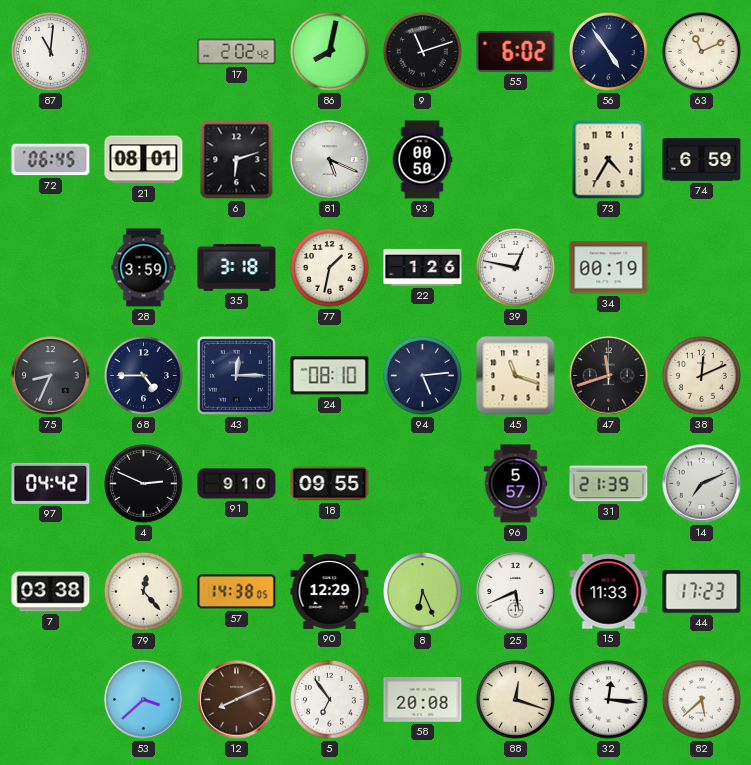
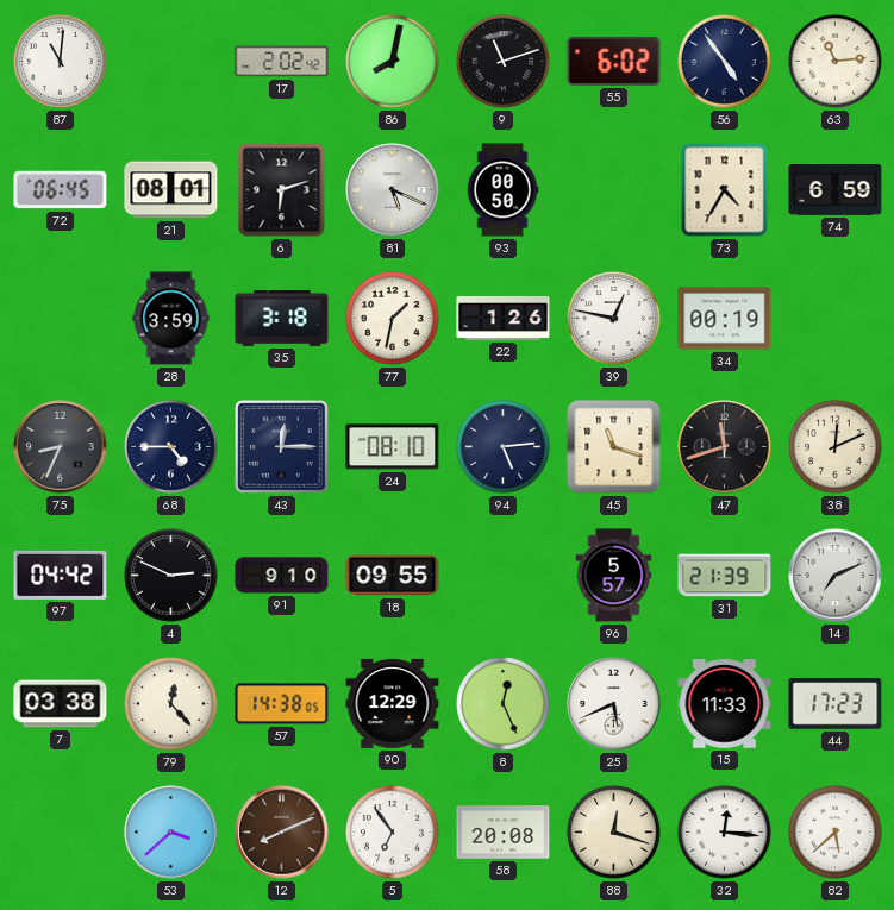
63: 11:11 -> 11:14
8: 6:26 -> 12:26
